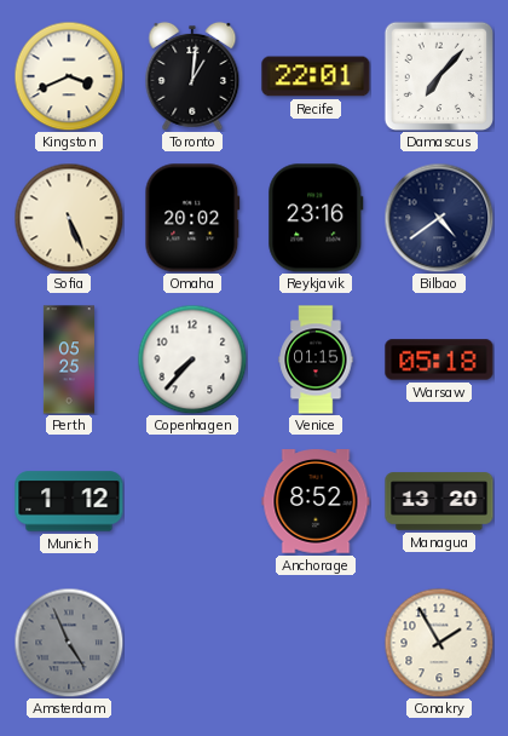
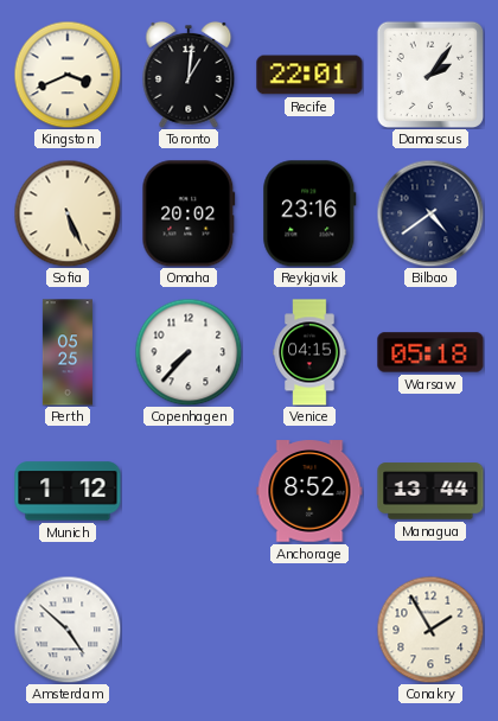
Damascus: 7:07 -> 2:06
Venice: 01:15 -> 04:15
Managua: 13:20 -> 13:44
Amsterdam: 4:56 -> 4:52
Amsterdam dial: grey -> white
